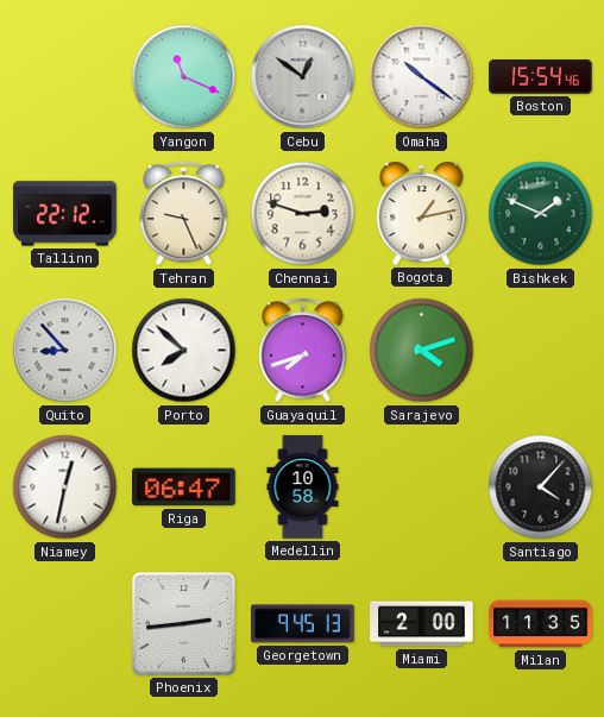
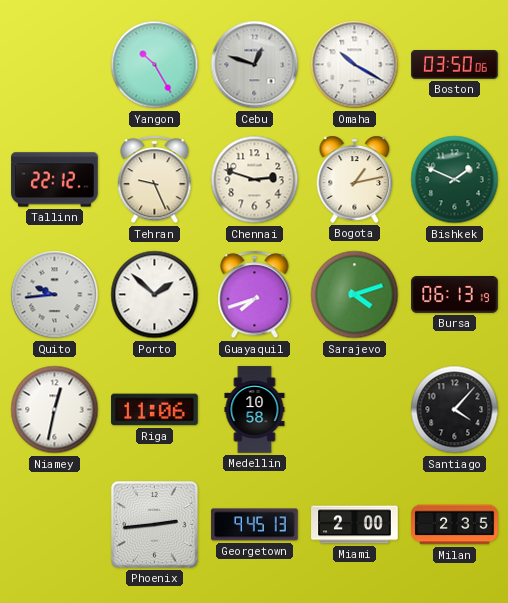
Yangon: 11:19 -> 10:25
Cebu: 12:51 -> 12:48
Omaha: 10:21 -> 10:20
Boston: 15:54 -> 03:50
Quito: 8:53 -> 9:44
Porto: 7:52 -> 1:52
Bursa: none -> 06:13
Riga: 06:47 -> 11:06
Milan: 11:35 -> 2:35
